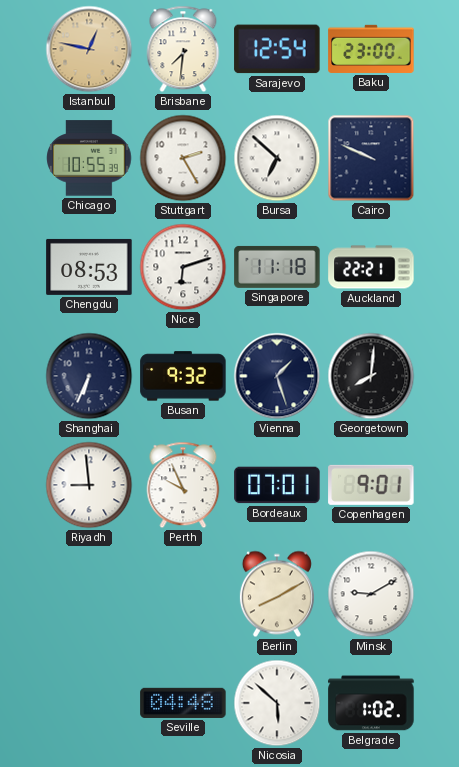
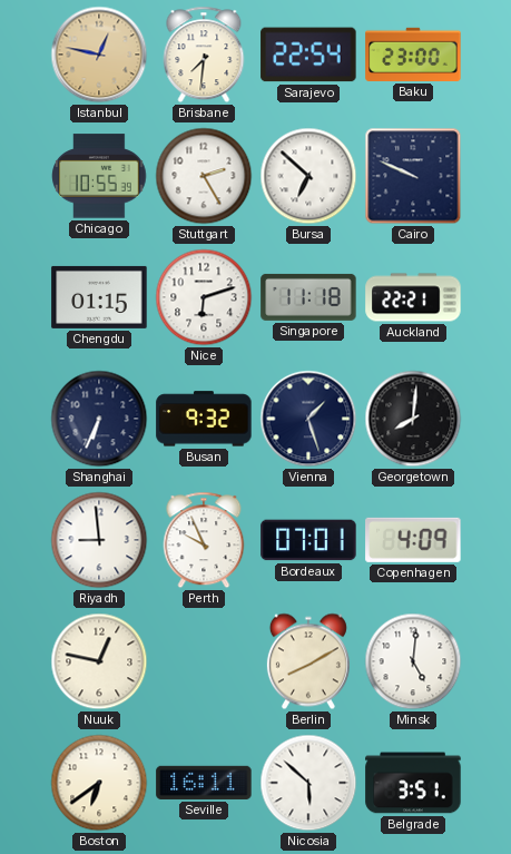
Sarajevo: 12:54 -> 22:54
Chengdu: 08:53 -> 01:15
Copenhagen: 9:01 -> 4:09
Nuuk: none -> 12:47
Minsk: 9:10 -> 5:01
Boston: none -> 6:39
Seville: 04:48 -> 16:11
Belgrade: 1:02 -> 3:51
